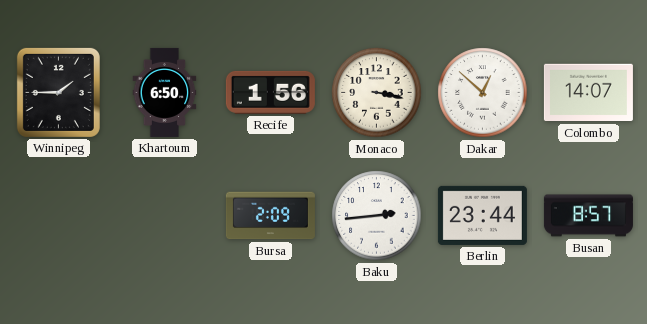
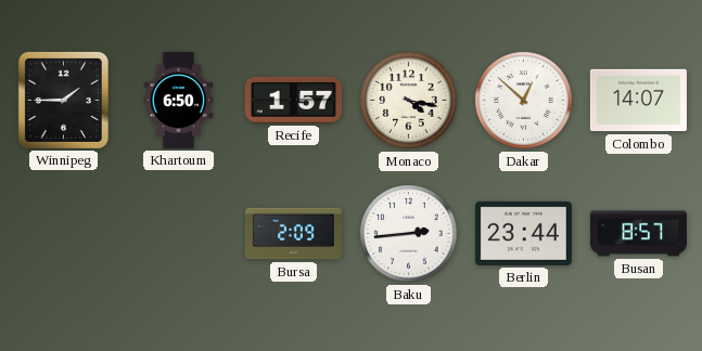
Recife: 1:56 -> 1:57
Monaco: 3:17 -> 4:17
